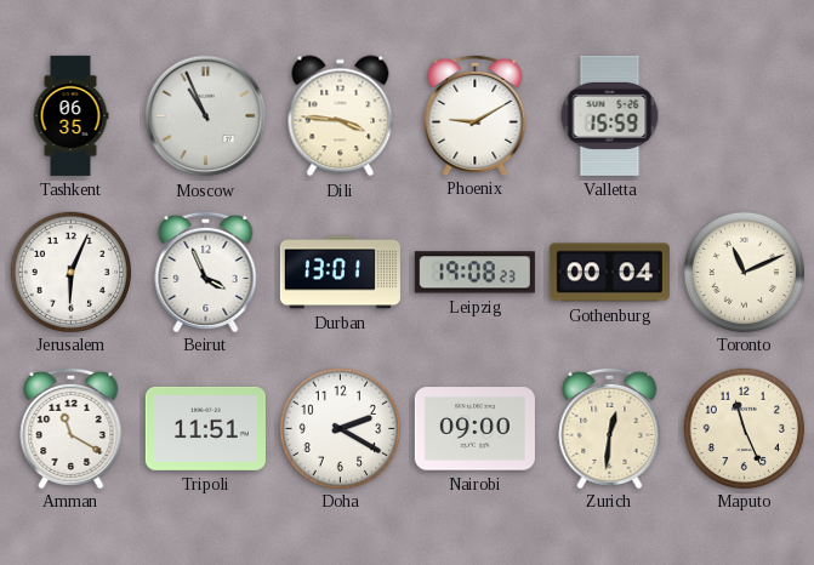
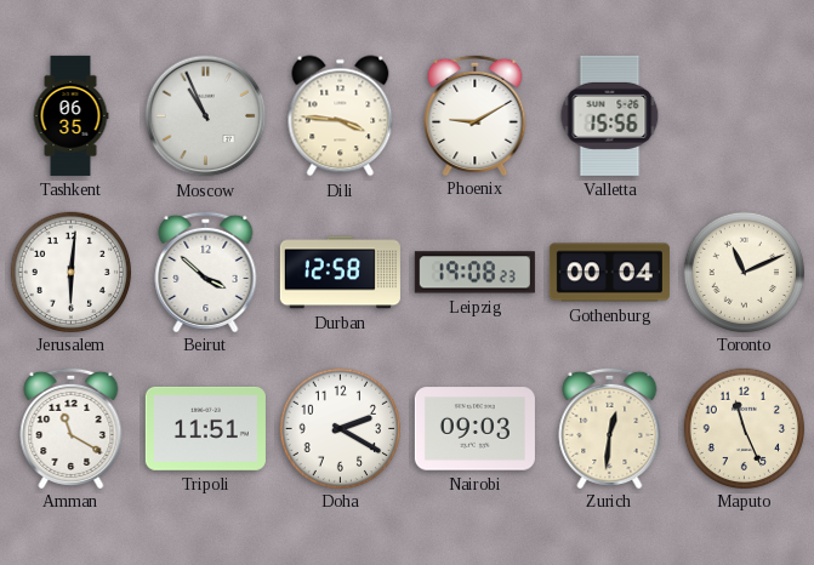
Valletta: 15:59 -> 15:56
Jerusalem: 6:04 -> 6:01
Beirut: 3:56 -> 3:52
Durban: 13:01 -> 12:58
Nairobi: 09:00 -> 09:03
